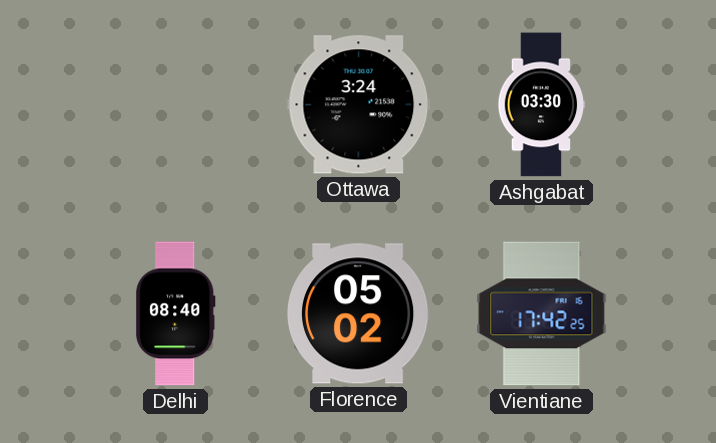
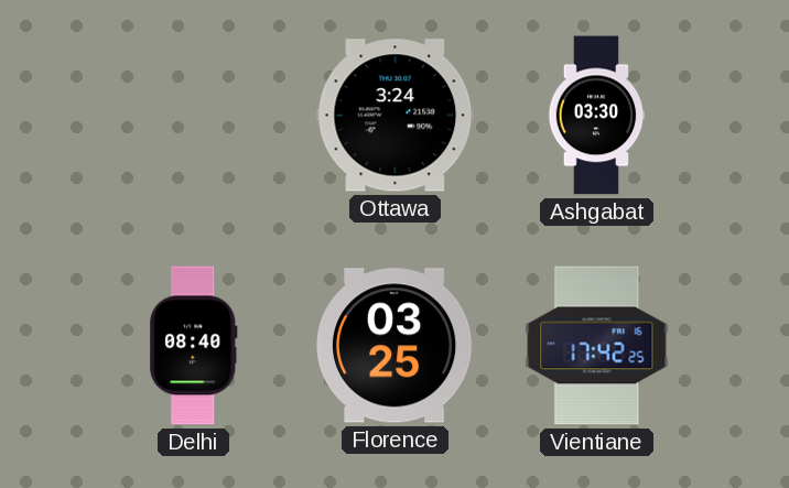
Florence: 05:02 -> 03:25
